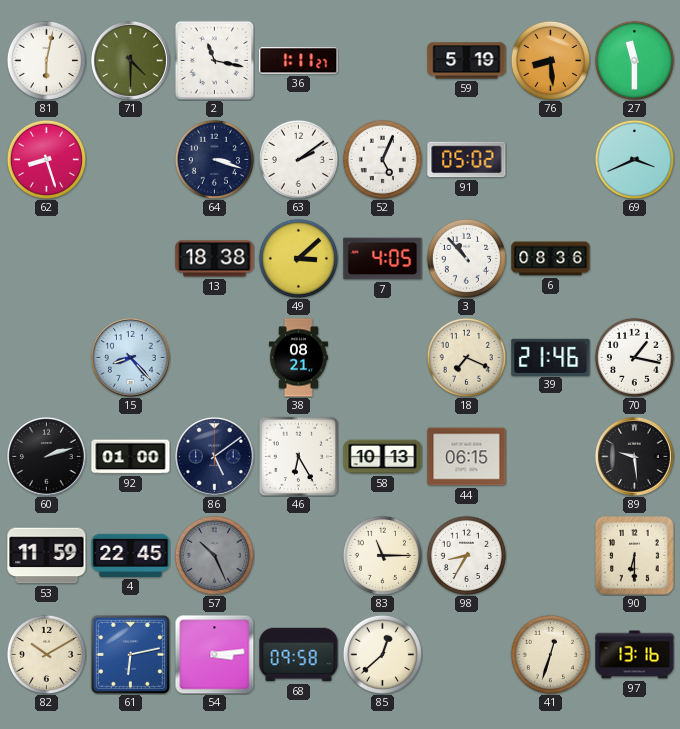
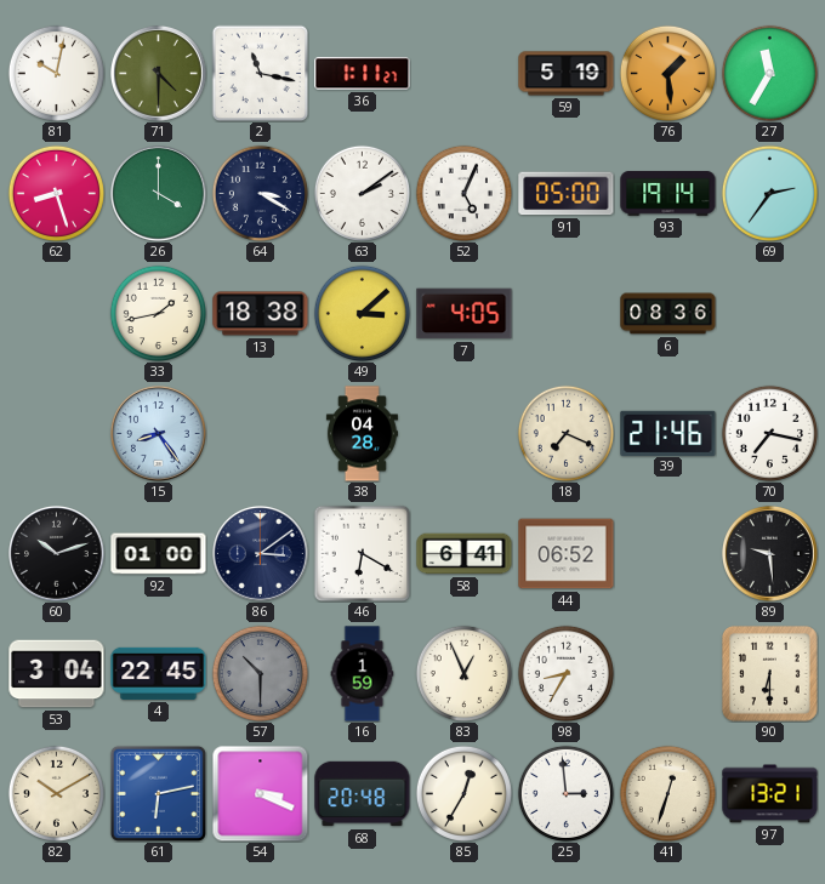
81: 6:02 -> 10:02
76: 8:29 -> 1:29
27: 11:30 -> 11:35
26: none -> 4:00
64: 3:18 -> 3:20
91: 05:02 -> 05:00
93: none -> 19:14
69: 3:41 -> 2:36
33: none -> 1:43
3: 10:53 -> none
15: 8:23 -> 8:24
38: 08:21 -> 04:28
70: 1:17 -> 7:17
60: 2:12 -> 10:12
86: 5:09 -> 3:09
46: 6:25 -> 6:20
58: 10:13 -> 6:41
44: 06:15 -> 06:52
53: 11:59 -> 3:04
57: 10:26 -> 10:30
16: none -> 1:59
83: 11:15 -> 12:56
54: 3:14 -> 3:19
68: 09:58 -> 20:48
85: 12:38 -> 12:35
25: none -> 2:59
97: 13:16 -> 13:21
